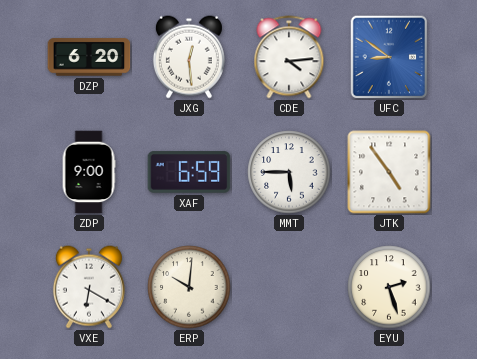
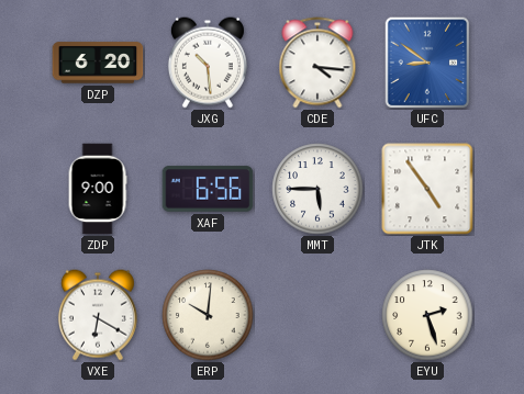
JXG: 12:29 -> 10:29
CDE: 4:14 -> 4:16
XAF: 6:59 -> 6:56
